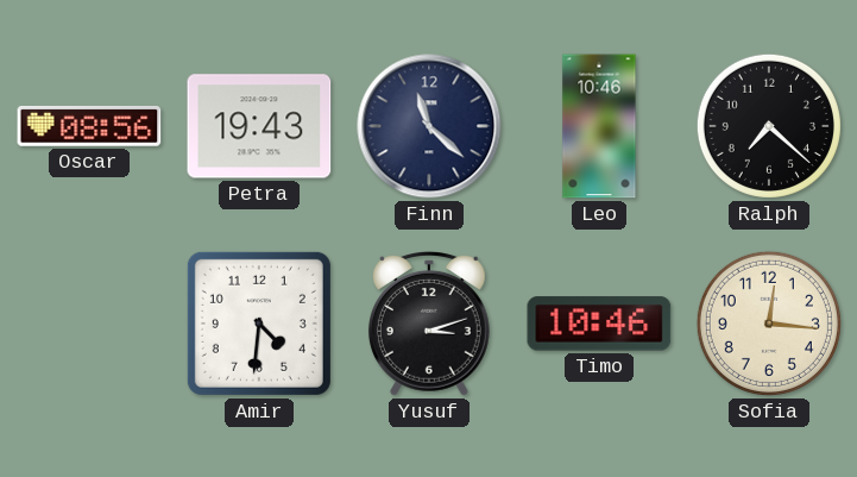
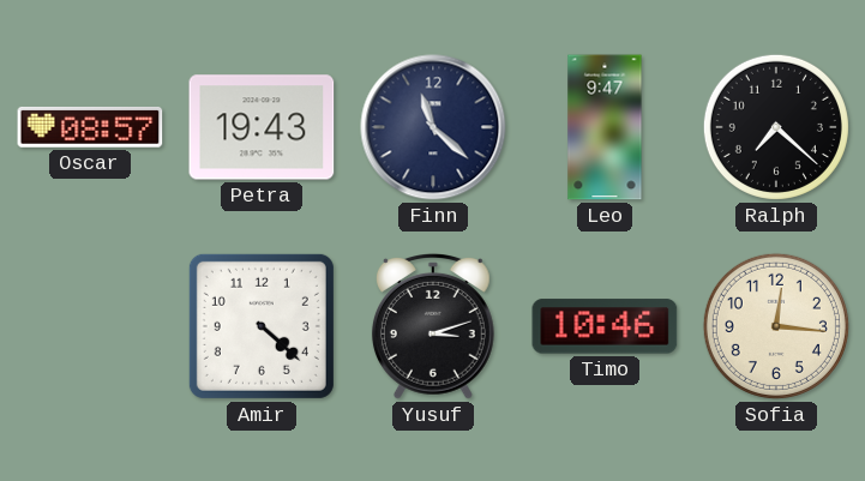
Oscar: 08:56 -> 08:57
Leo: 10:46 -> 9:47
Amir: 4:31 -> 4:22
